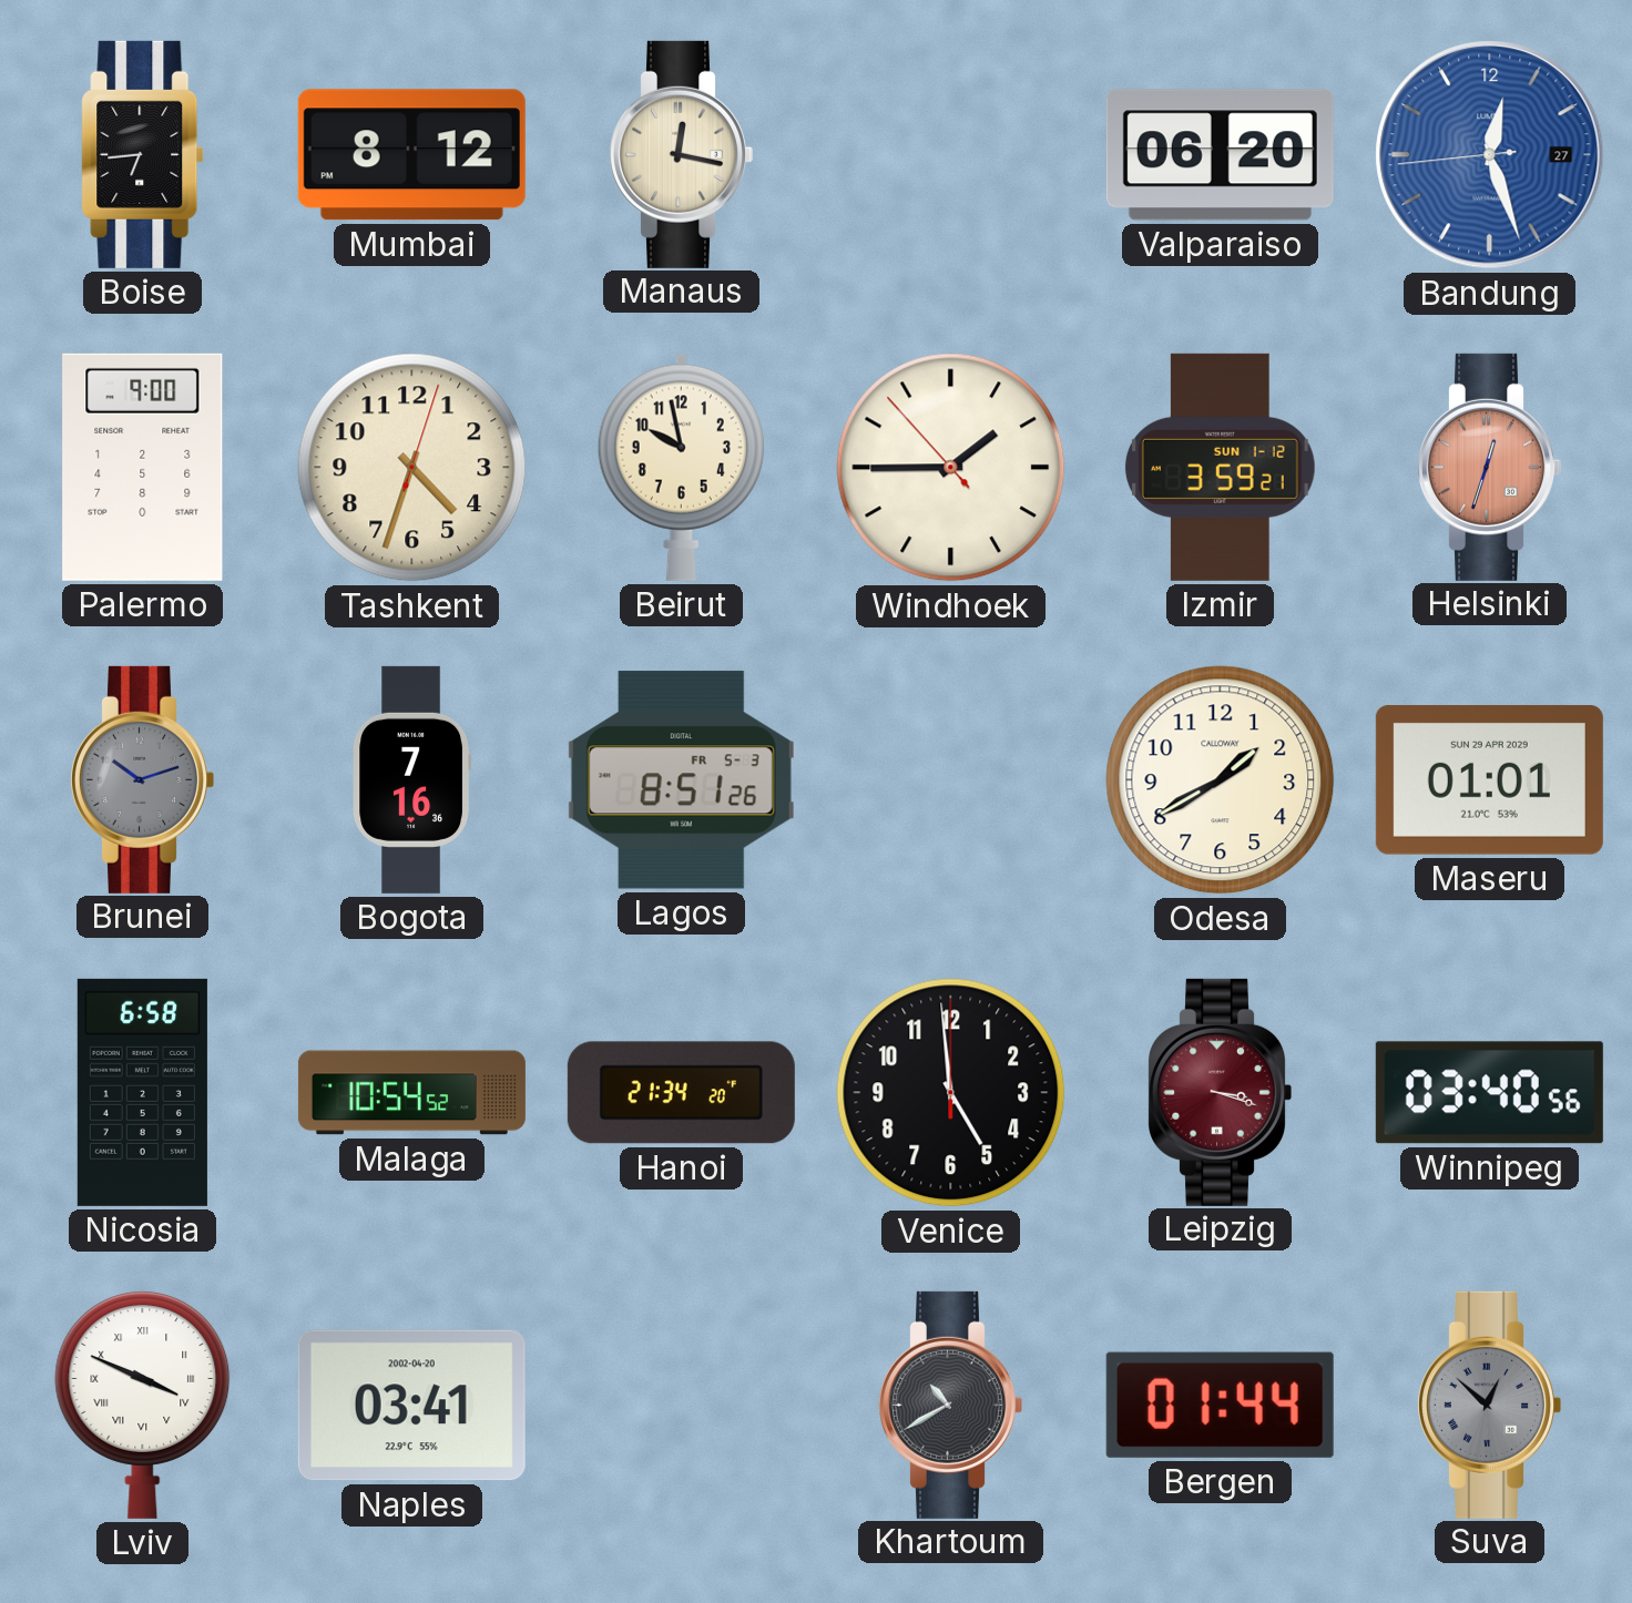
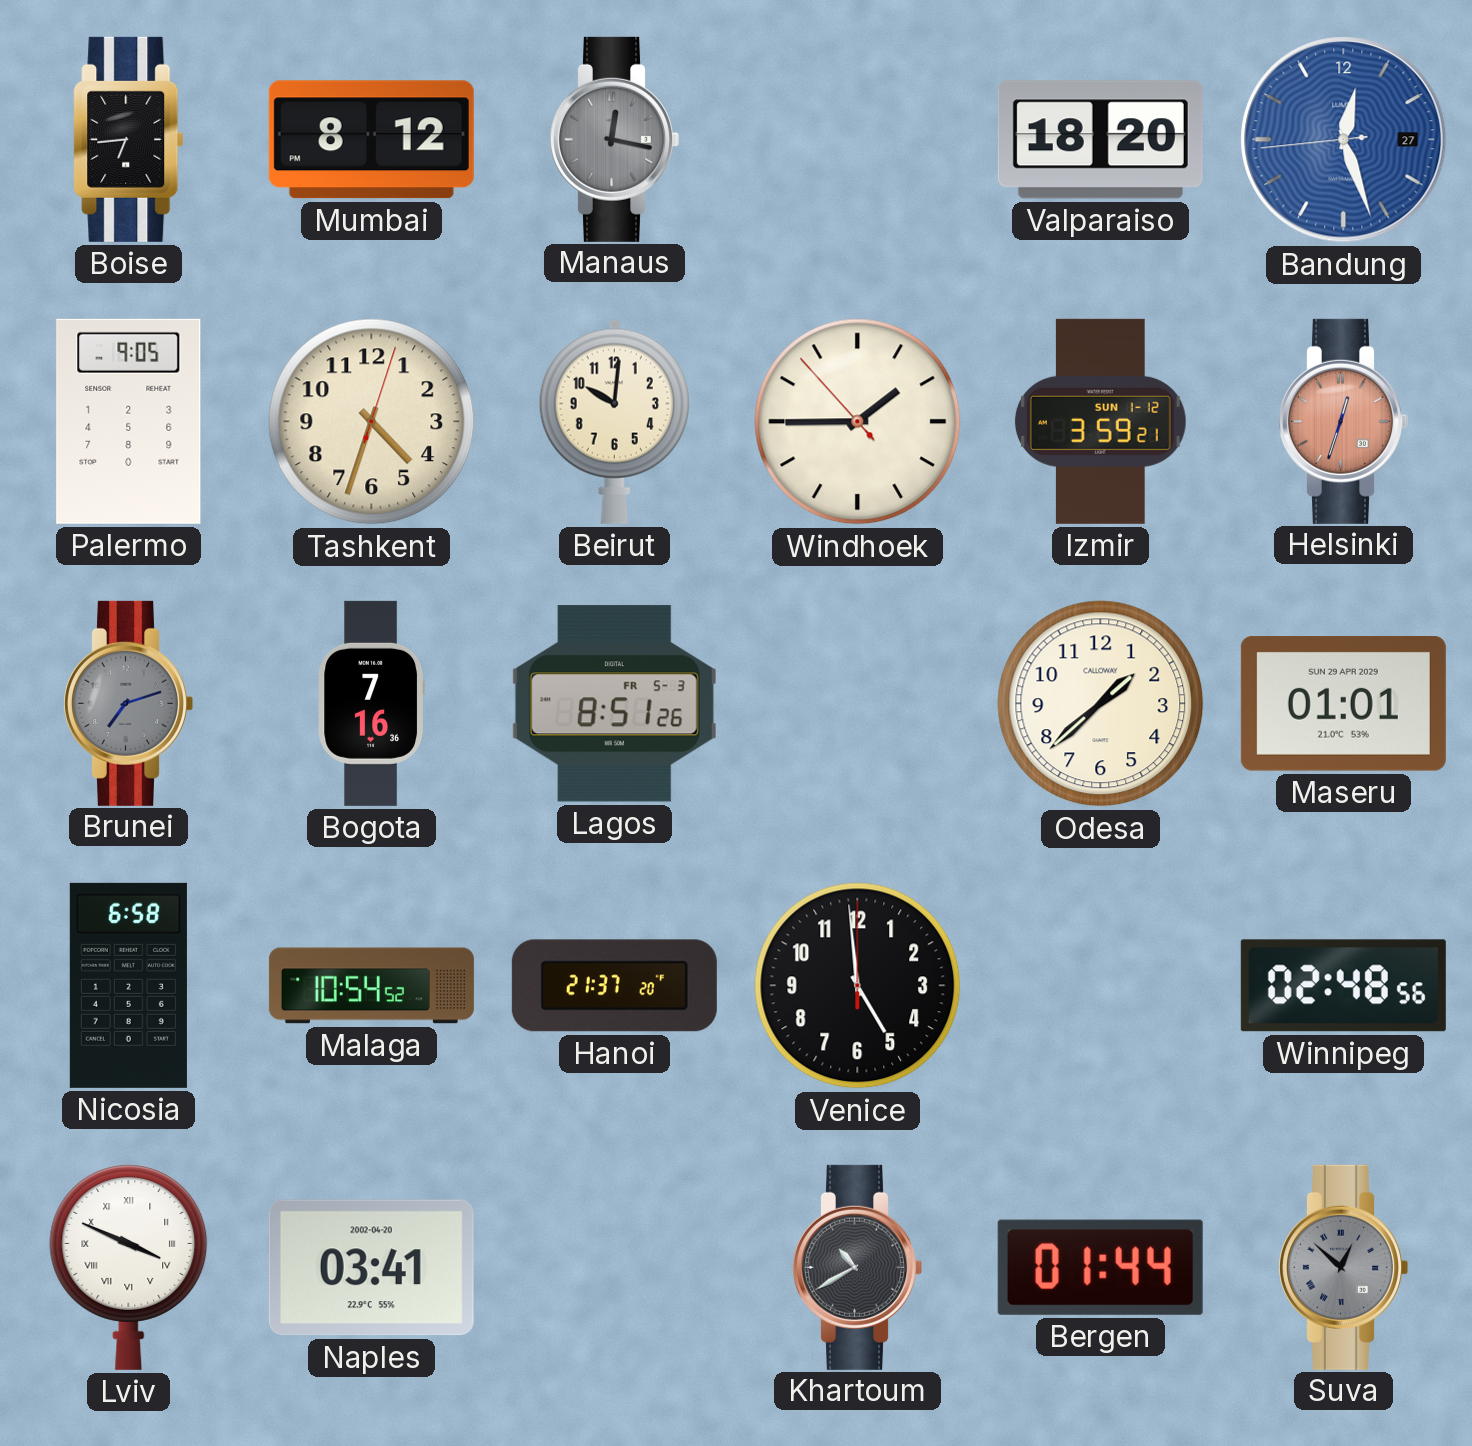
Manaus dial: cream -> grey
Valparaiso: 06:20 -> 18:20
Palermo: 9:00 -> 9:05
Beirut: 9:58 -> 10:01
Brunei: 10:12 -> 7:12
Odesa: 1:40 -> 1:38
Hanoi: 21:34 -> 21:37
Leipzig: 3:18 -> none
Winnipeg: 03:40 -> 02:48
